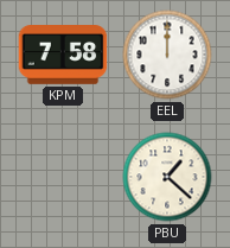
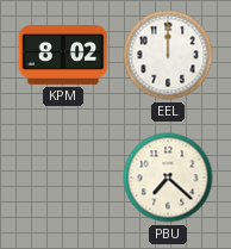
KPM: 7:58 -> 8:02
PBU: 1:22 -> 7:22
